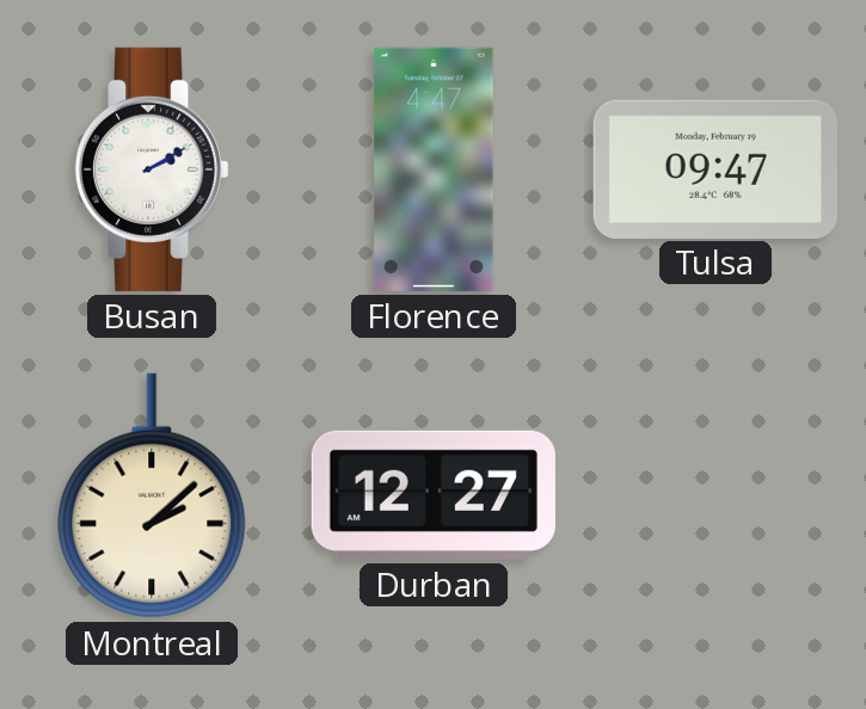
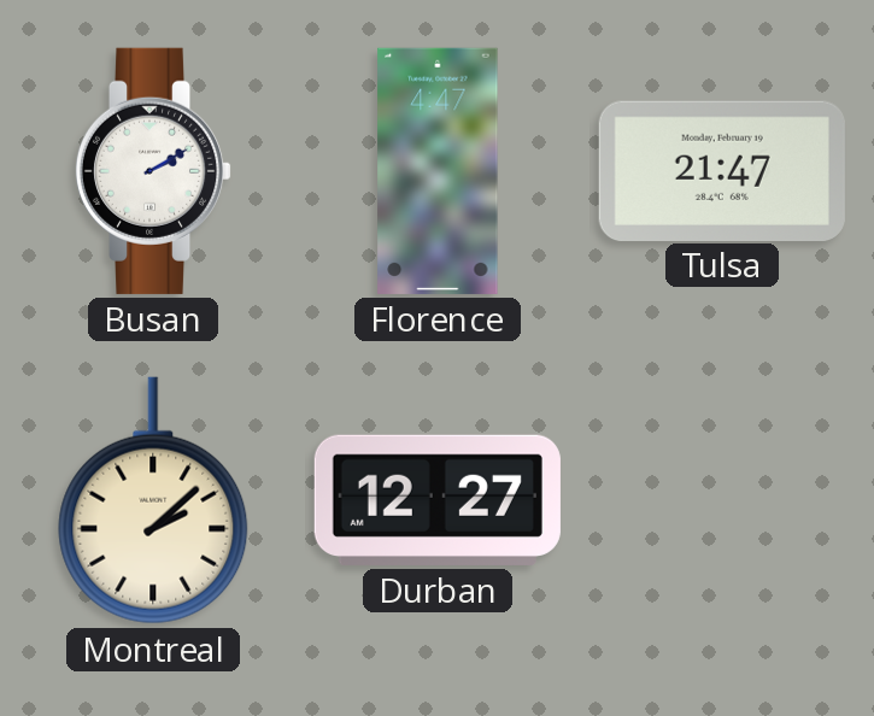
Tulsa: 09:47 -> 21:47
